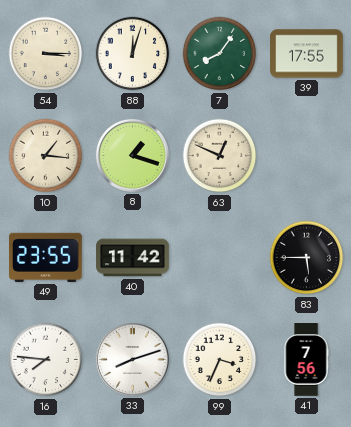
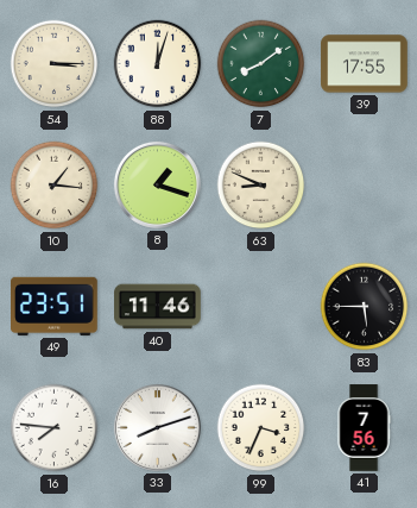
7: 8:06 -> 8:09
63: 12:49 -> 8:49
49: 23:55 -> 23:51
40: 11:42 -> 11:46
